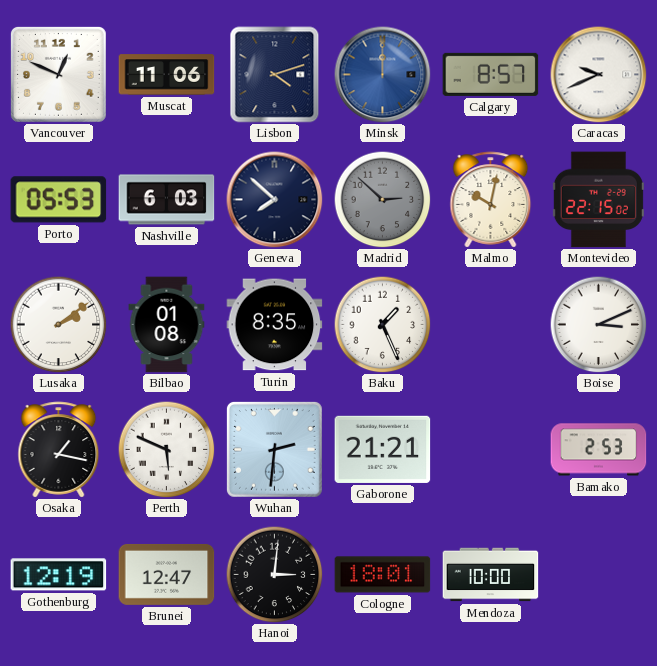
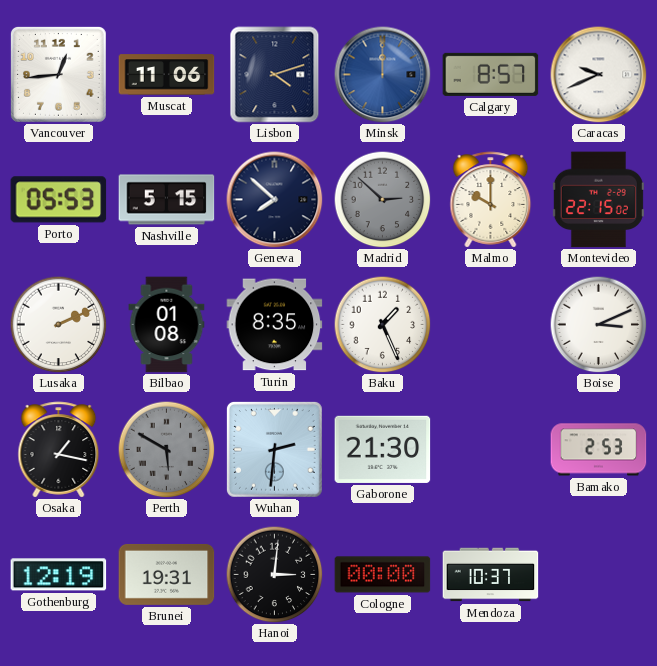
Vancouver: 12:49 -> 12:44
Nashville: 6:03 -> 5:15
Malmo: 10:02 -> 10:00
Lusaka: 2:09 -> 2:11
Perth: 5:49 -> 5:50
Perth dial: white -> grey
Gaborone: 21:21 -> 21:30
Brunei: 12:47 -> 19:31
Cologne: 18:01 -> 00:00
Mendoza: 10:00 -> 10:37
